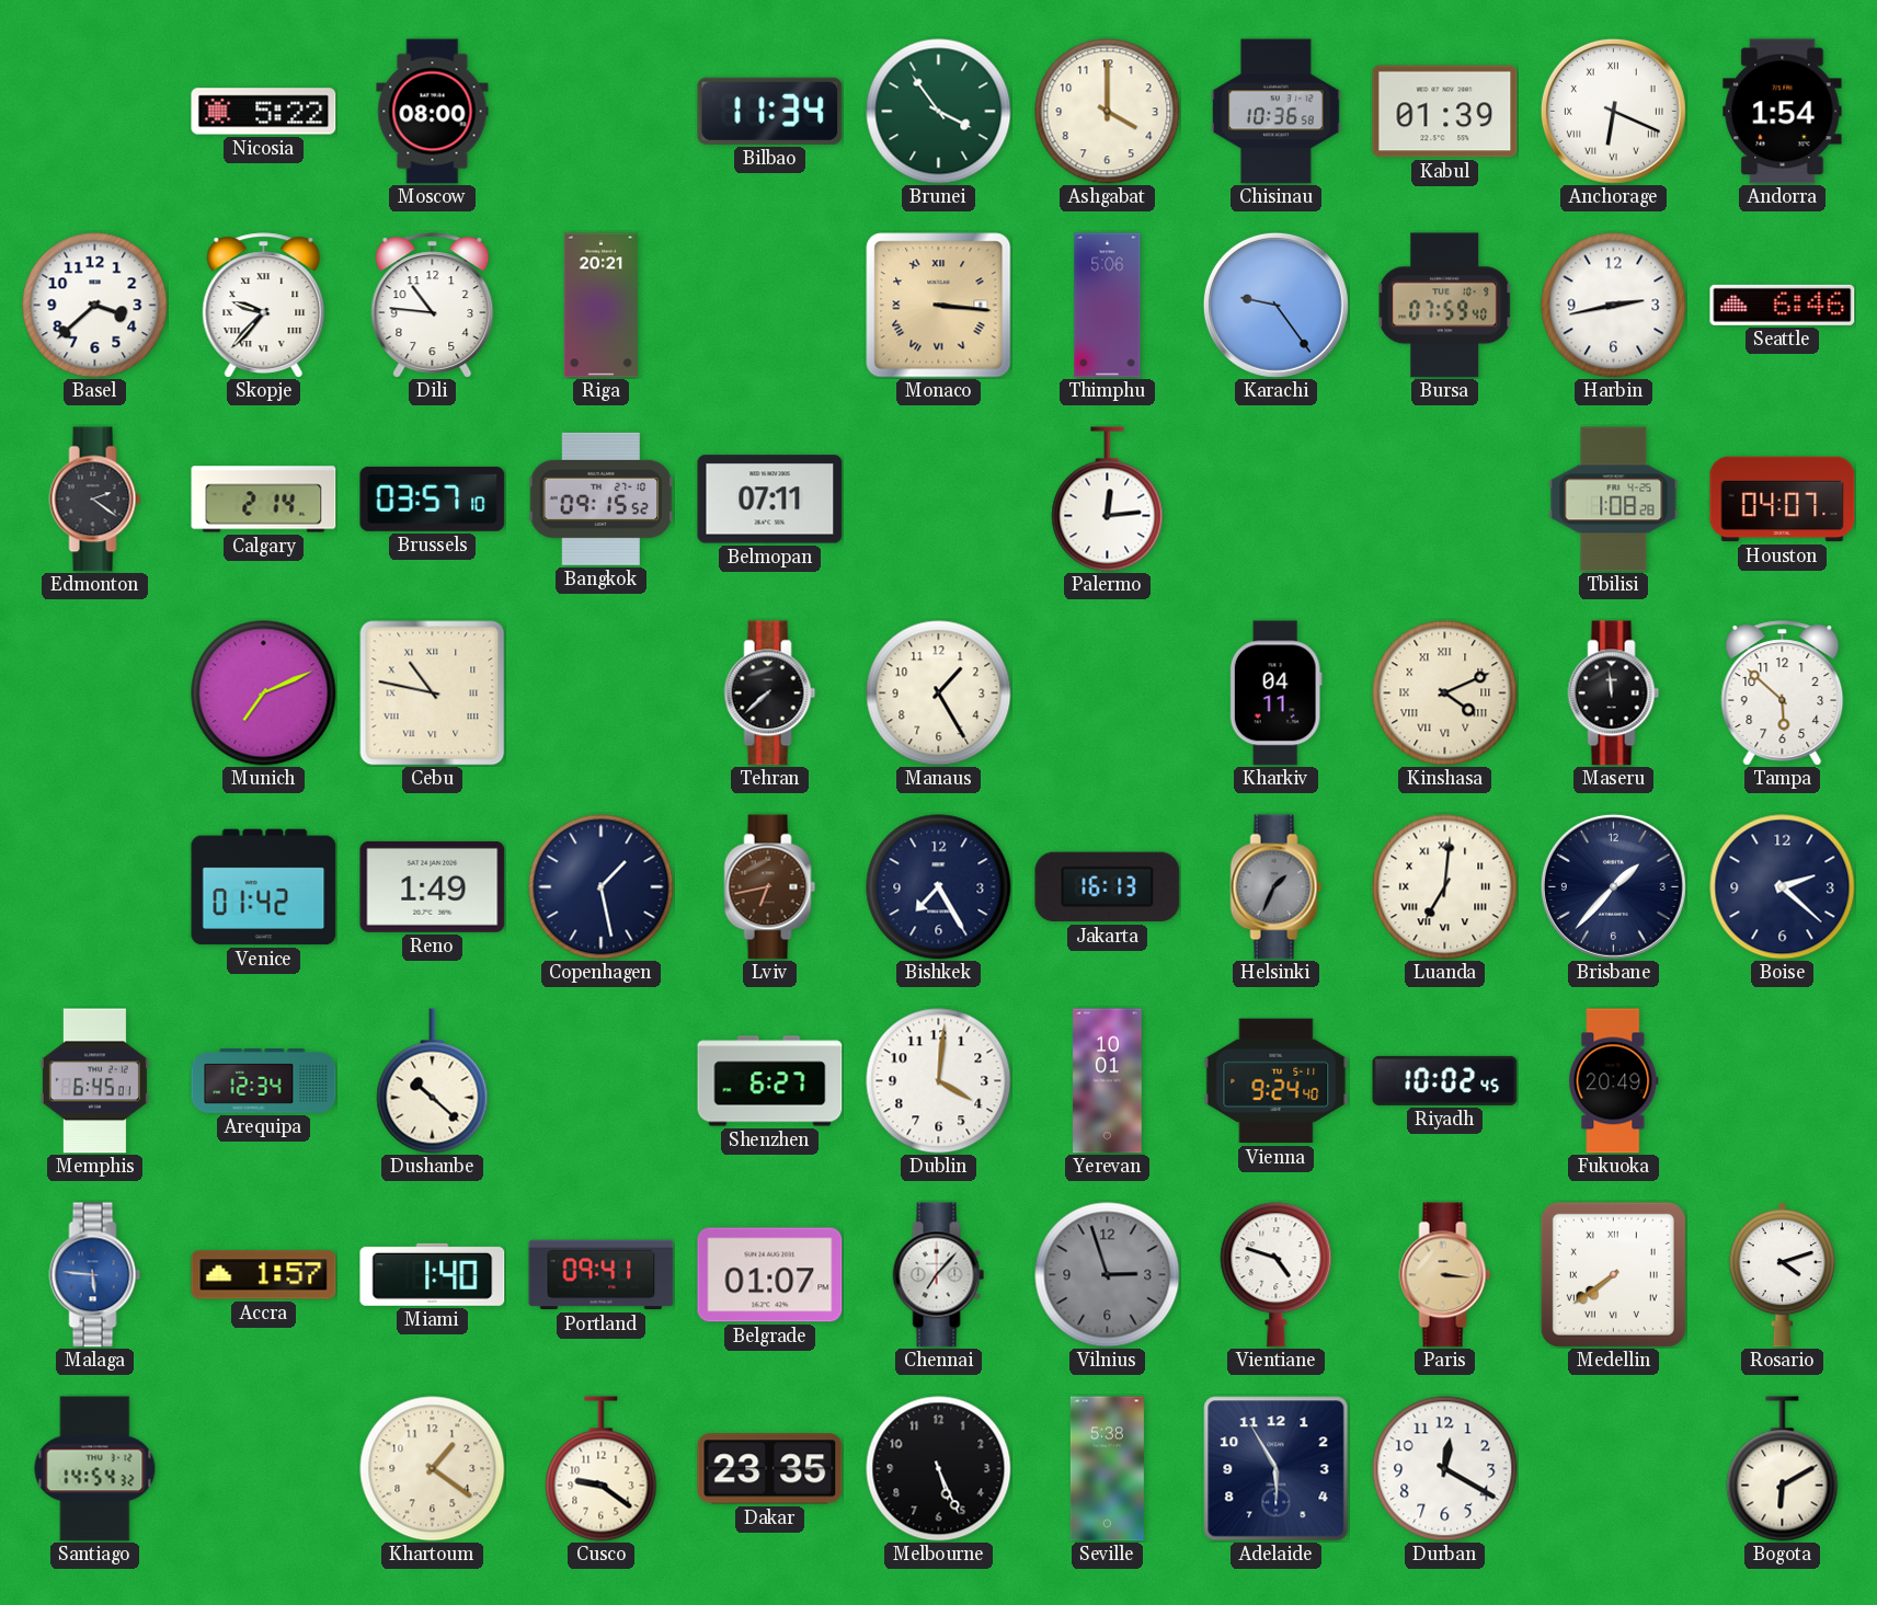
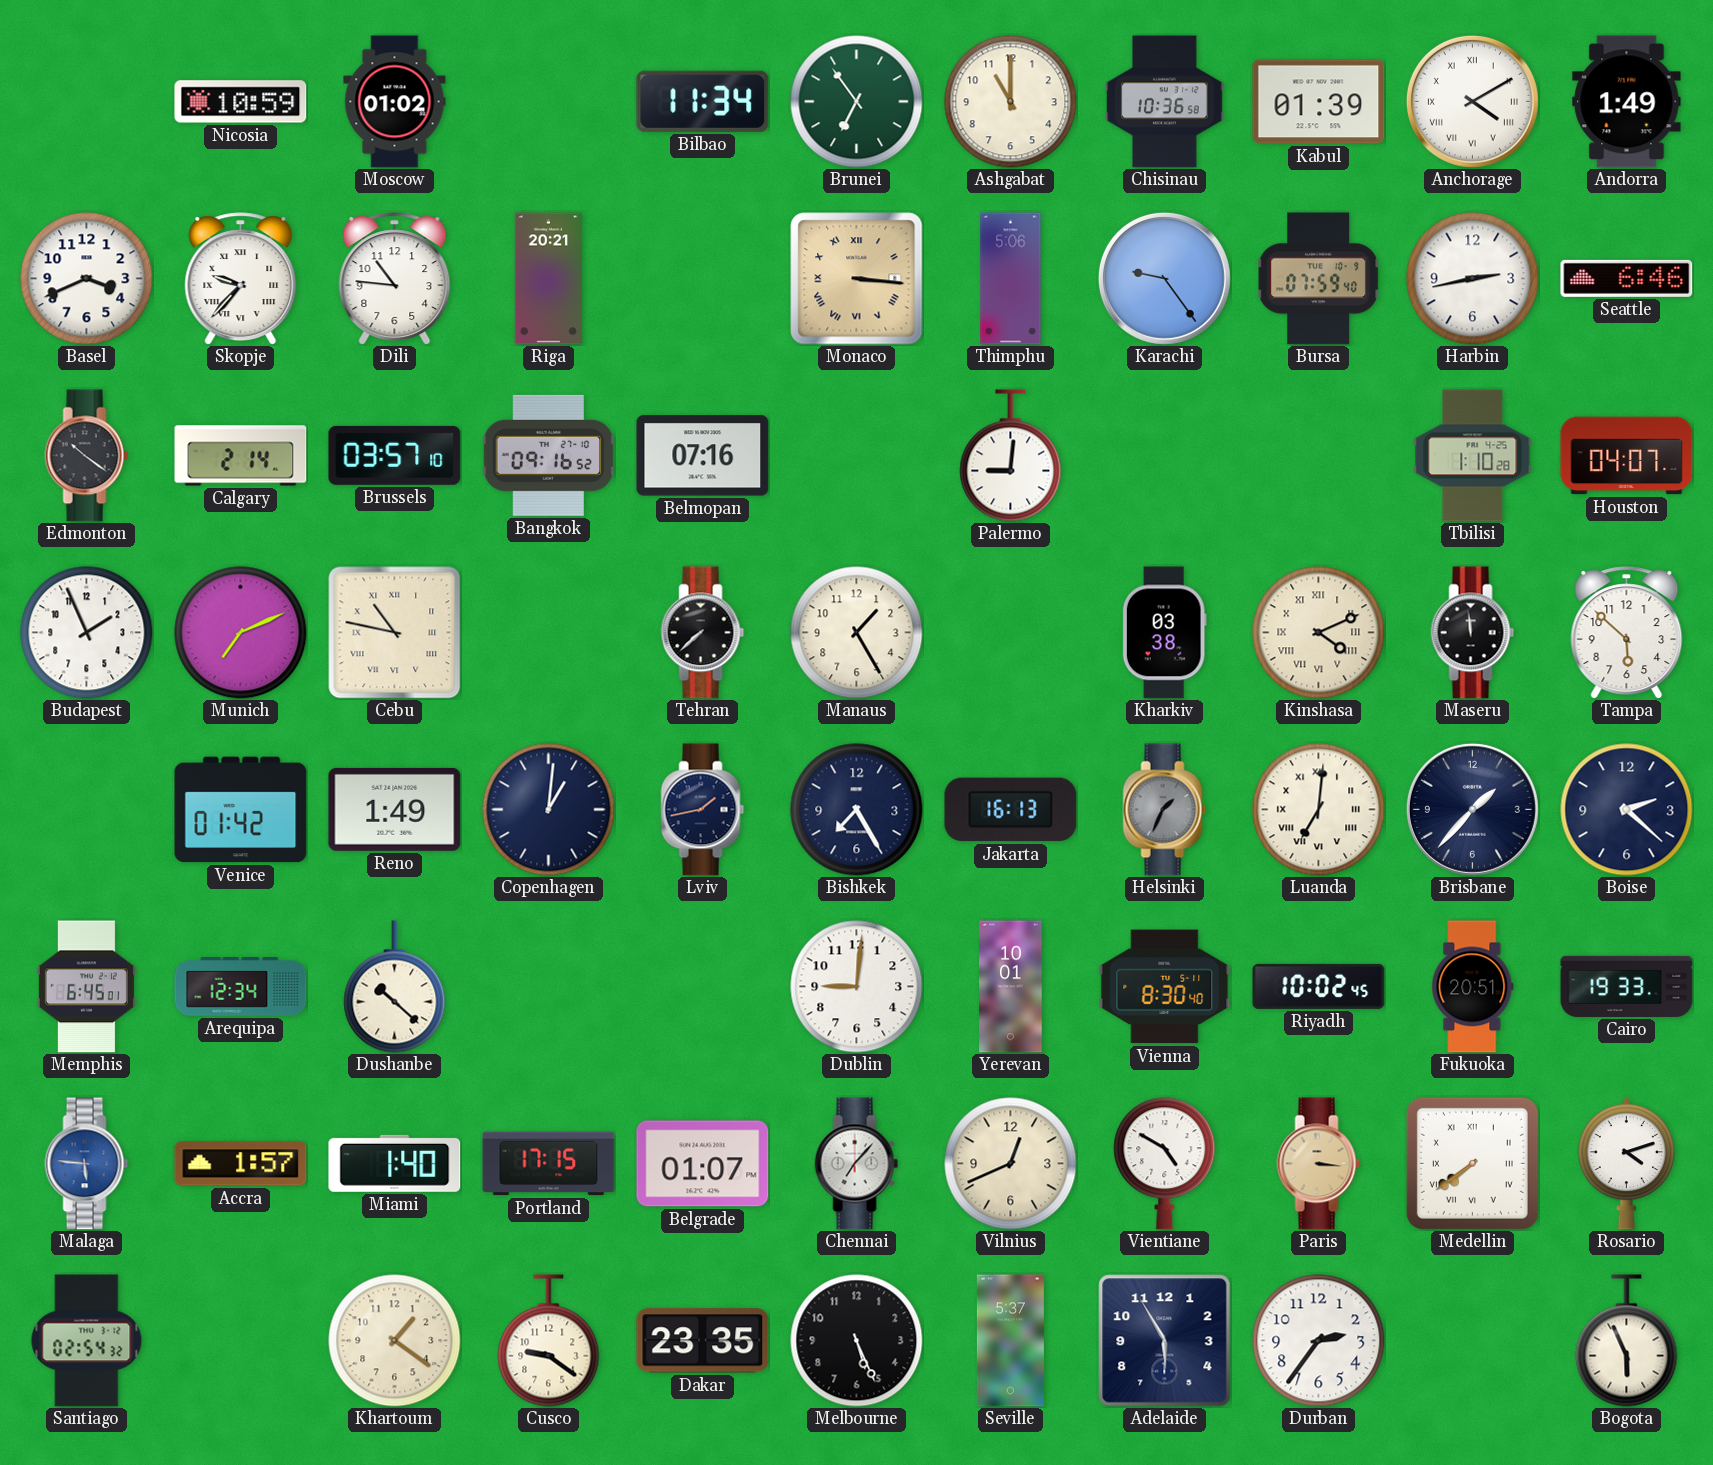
Nicosia: 5:22 -> 10:59
Moscow: 08:00 -> 01:02
Brunei: 3:54 -> 6:54
Ashgabat: 4:00 -> 11:00
Anchorage: 6:19 -> 4:10
Andorra: 1:54 -> 1:49
Basel: 3:38 -> 3:41
Edmonton: 2:21 -> 10:21
Bangkok: 09:15 -> 09:16
Belmopan: 07:11 -> 07:16
Palermo: 12:14 -> 9:01
Tbilisi: 1:08 -> 1:10
Budapest: none -> 1:56
Kharkiv: 04:11 -> 03:38
Copenhagen: 1:28 -> 1:01
Lviv: 6:43 -> 1:43
Lviv dial: brown -> navy
Shenzhen: 6:27 -> none
Dublin: 4:01 -> 9:01
Vienna: 9:24 -> 8:30
Fukuoka: 20:49 -> 20:51
Cairo: none -> 19:33
Portland: 09:41 -> 17:15
Vilnius: 2:57 -> 12:41
Vilnius dial: grey -> cream
Vientiane: 4:48 -> 4:50
Santiago: 14:54 -> 02:54
Seville: 5:38 -> 5:37
Durban: 12:20 -> 2:36
Bogota: 6:10 -> 5:56
